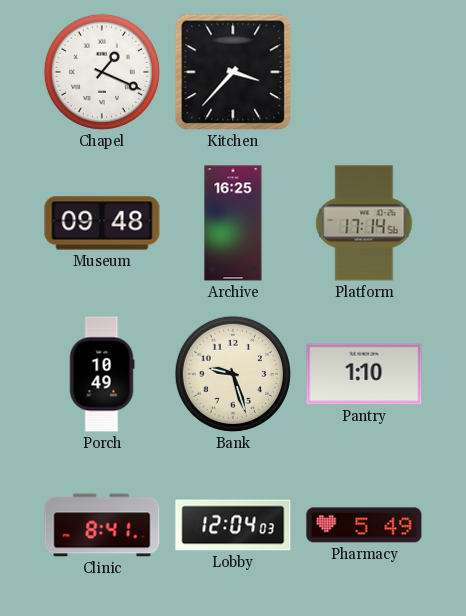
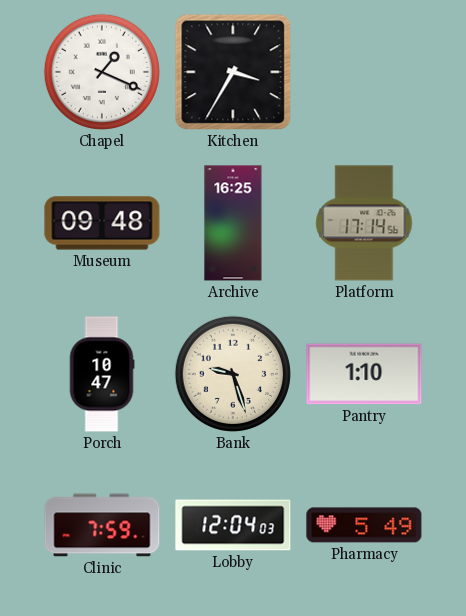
Kitchen: 3:37 -> 3:35
Porch: 10:49 -> 10:47
Clinic: 8:41 -> 7:59
